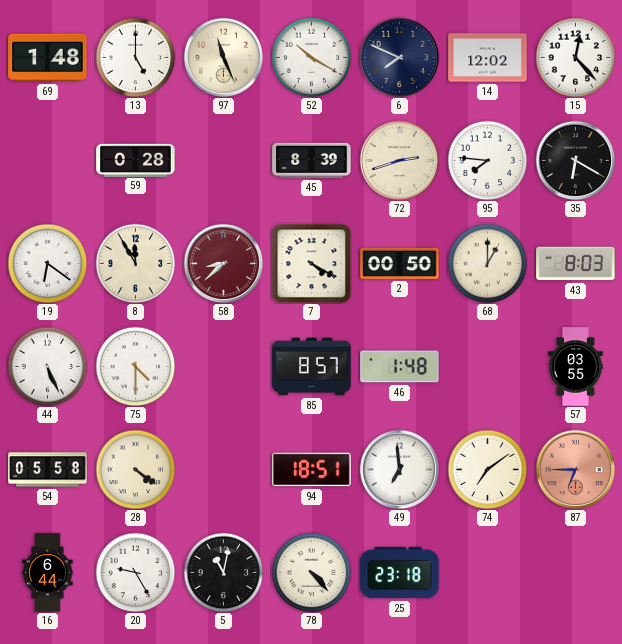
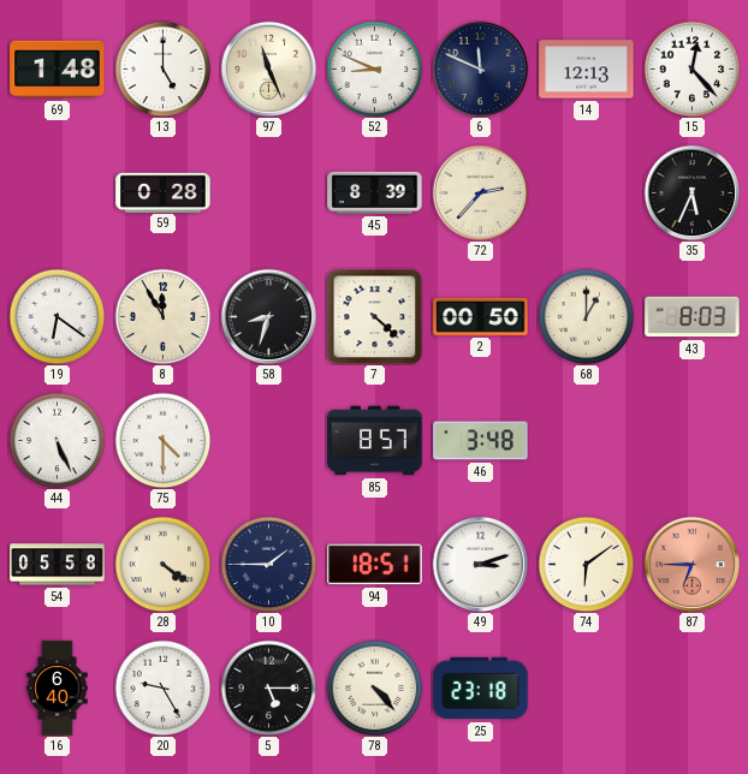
52: 10:20 -> 8:49
6: 7:49 -> 11:49
14: 12:02 -> 12:13
72: 2:42 -> 2:37
95: 7:46 -> none
35: 6:20 -> 5:34
58: 8:38 -> 8:33
58 dial: burgundy -> black
7: 4:20 -> 4:22
46: 1:48 -> 3:48
57: 03:55 -> none
10: none -> 1:45
49: 6:59 -> 3:12
74: 7:09 -> 6:09
16: 6:44 -> 6:40
5: 11:02 -> 5:15
